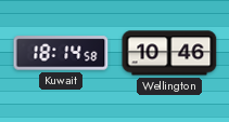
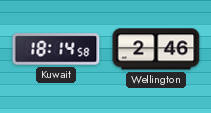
Wellington: 10:46 -> 2:46
